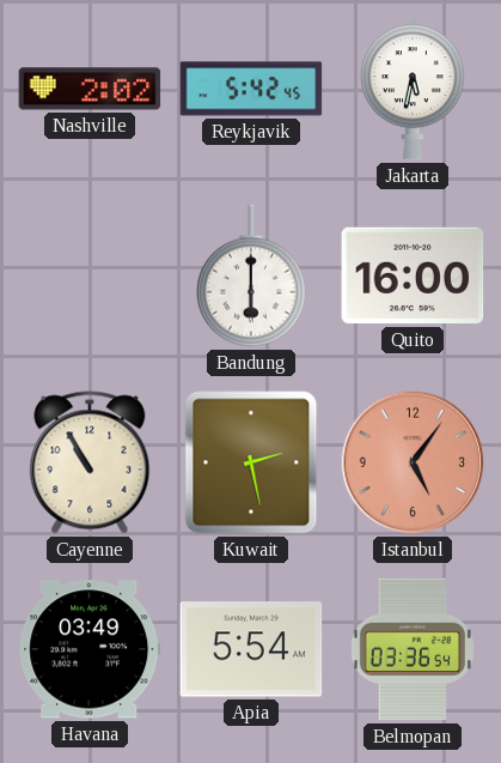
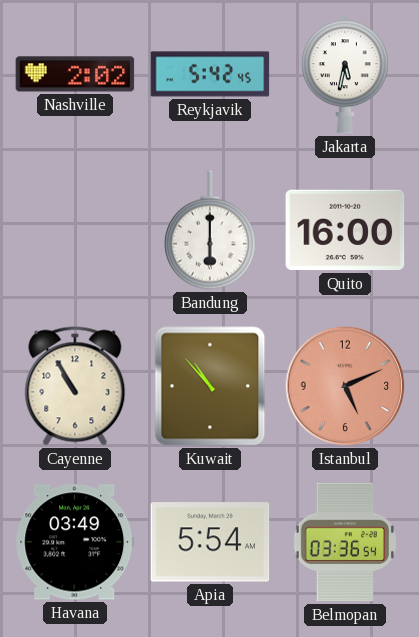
Kuwait: 2:28 -> 10:53
Istanbul: 5:06 -> 5:11
